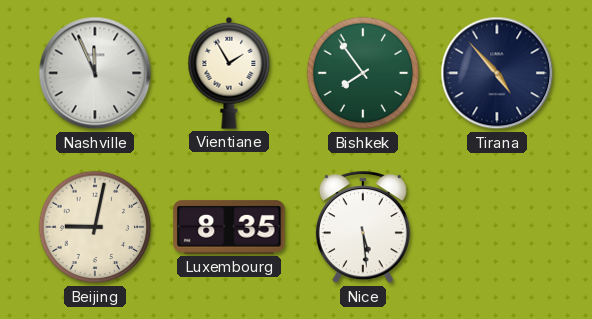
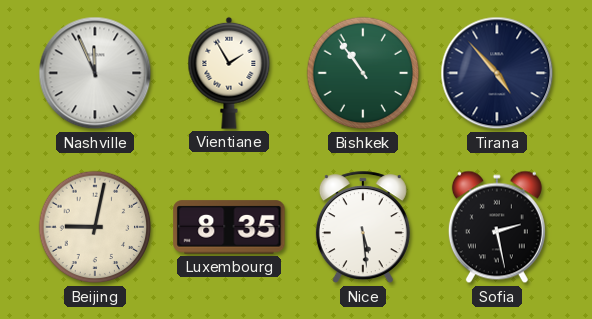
Bishkek: 7:54 -> 10:54
Sofia: none -> 2:28
